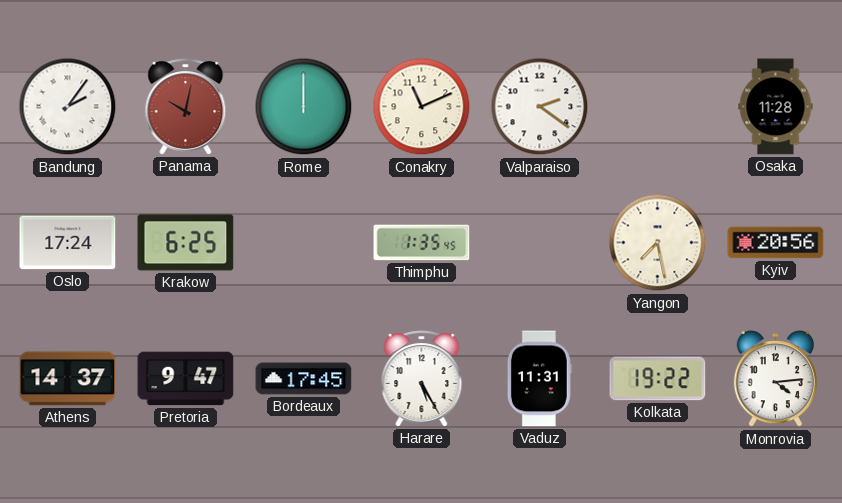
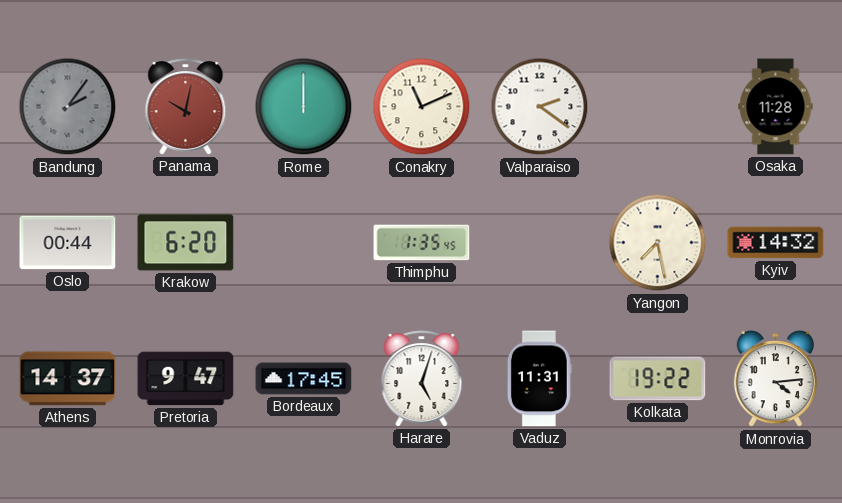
Bandung dial: white -> grey
Oslo: 17:24 -> 00:44
Krakow: 6:25 -> 6:20
Kyiv: 20:56 -> 14:32
Harare: 5:25 -> 5:03
